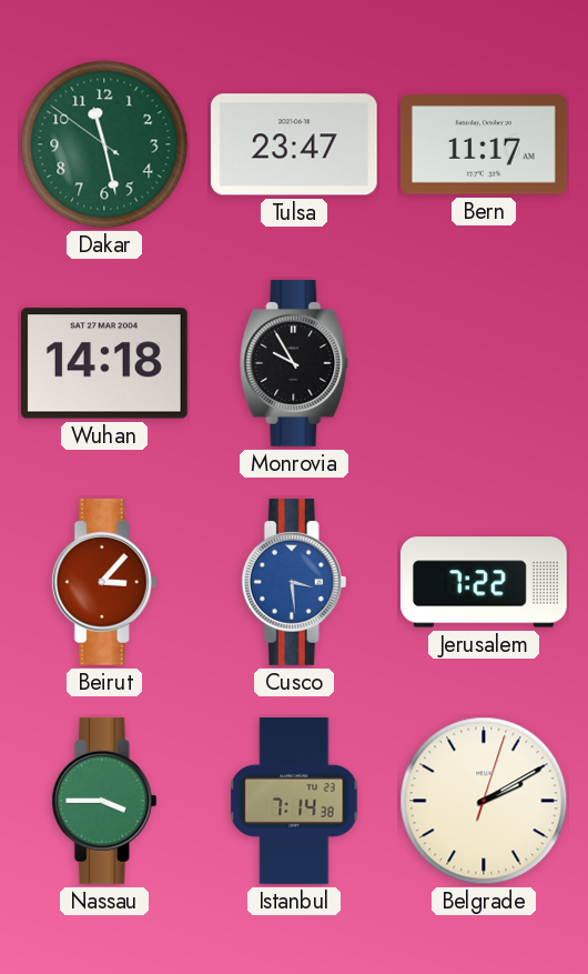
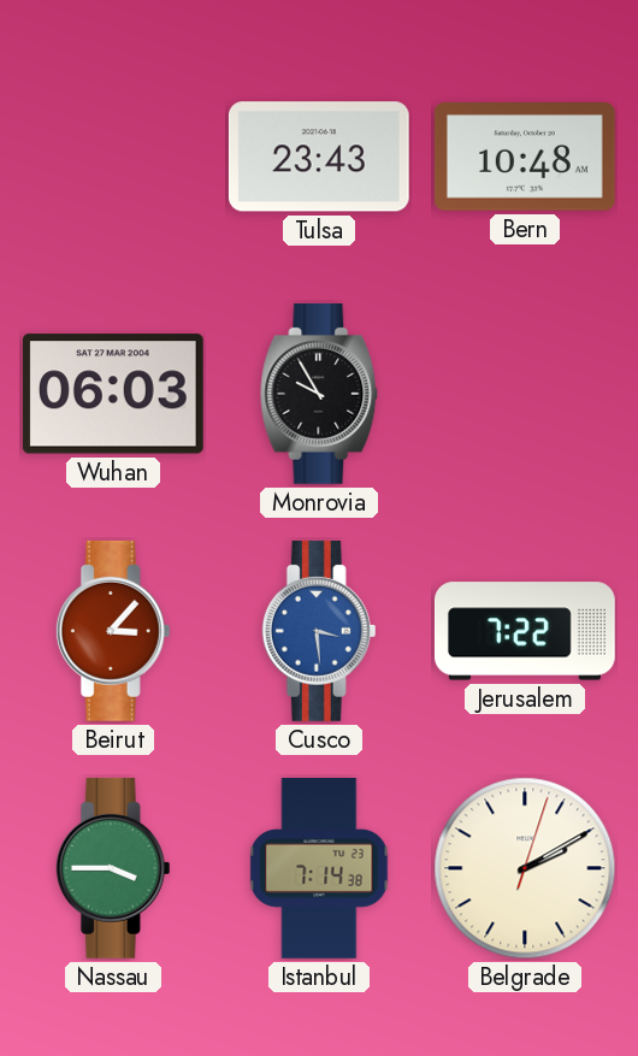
Dakar: 11:27 -> none
Tulsa: 23:47 -> 23:43
Bern: 11:17 -> 10:48
Wuhan: 14:18 -> 06:03
